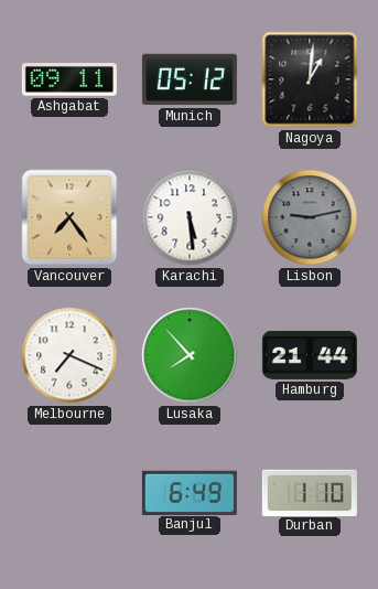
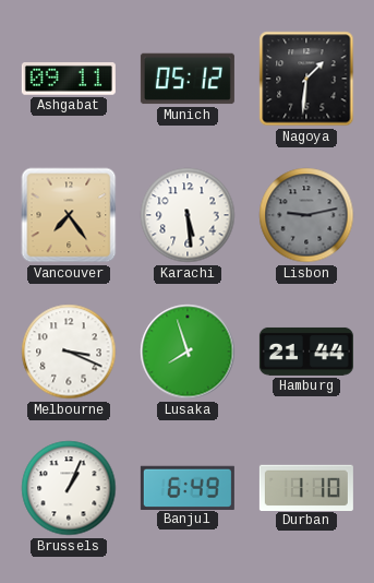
Nagoya: 1:01 -> 1:31
Melbourne: 7:19 -> 3:19
Lusaka: 7:53 -> 7:57
Brussels: none -> 1:04
